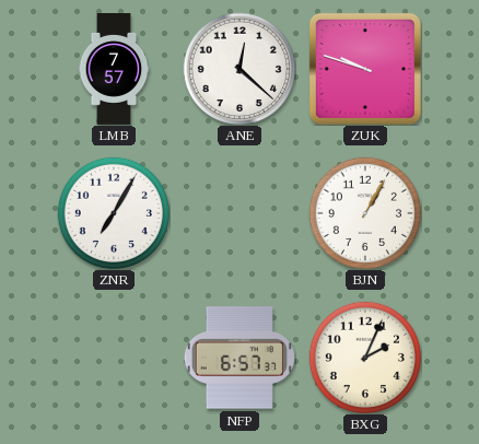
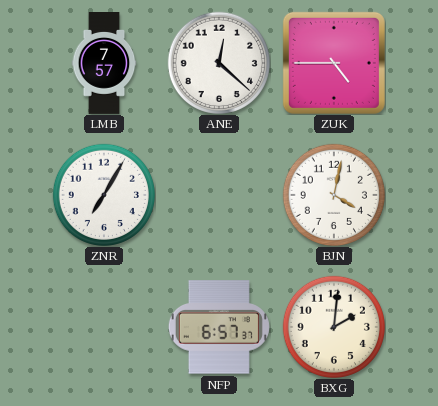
ZUK: 9:48 -> 4:45
BJN: 1:05 -> 4:02
BXG: 2:04 -> 2:01
